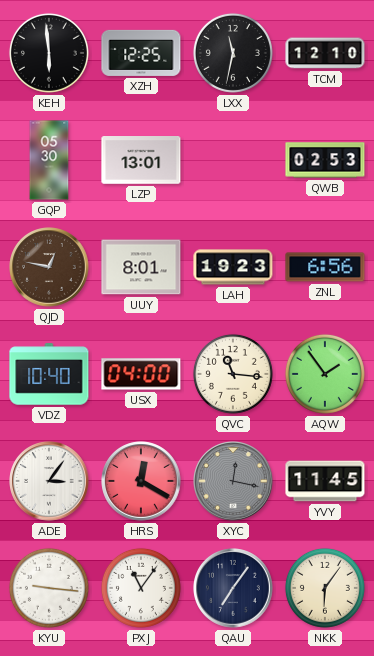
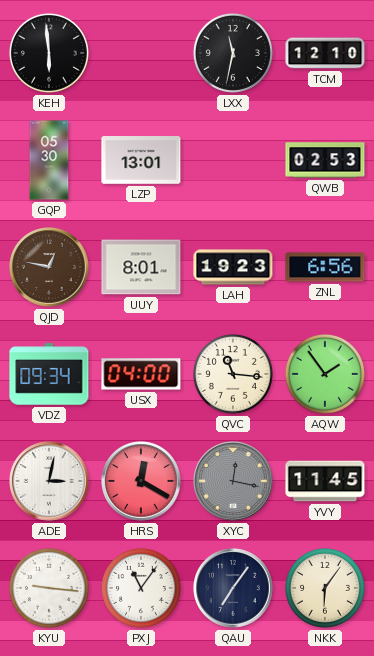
XZH: 12:25 -> none
VDZ: 10:40 -> 09:34
ADE: 3:06 -> 3:02
